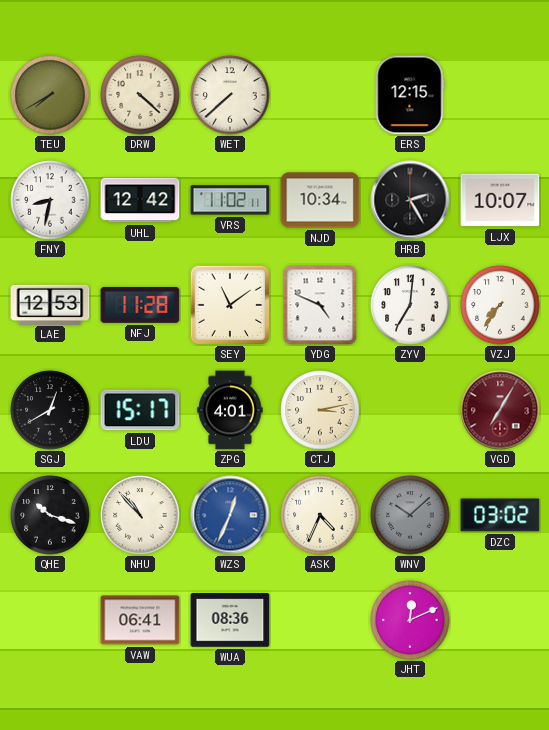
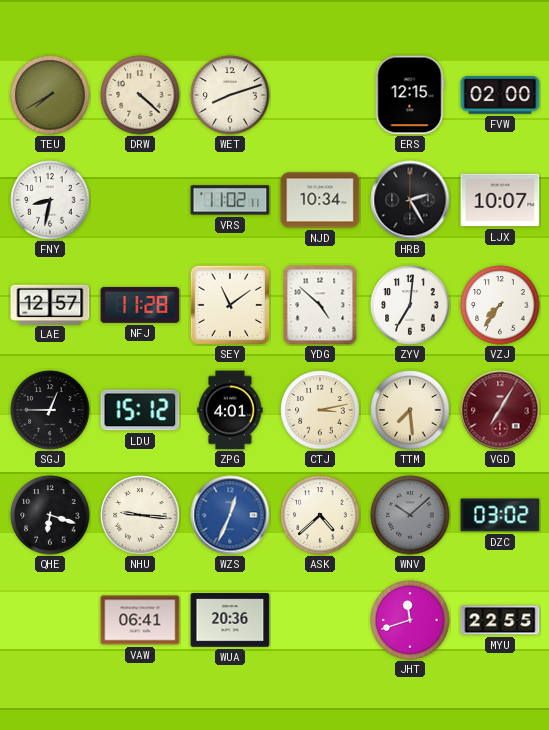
WET: 7:38 -> 8:12
FVW: none -> 02:00
UHL: 12:42 -> none
LAE: 12:53 -> 12:57
YDG: 4:49 -> 4:52
SGJ: 12:40 -> 12:45
LDU: 15:17 -> 15:12
TTM: none -> 7:29
QHE: 10:18 -> 6:18
NHU: 10:53 -> 9:16
ASK: 4:34 -> 4:38
WUA: 08:36 -> 20:36
JHT: 12:11 -> 11:42
MYU: none -> 22:55
